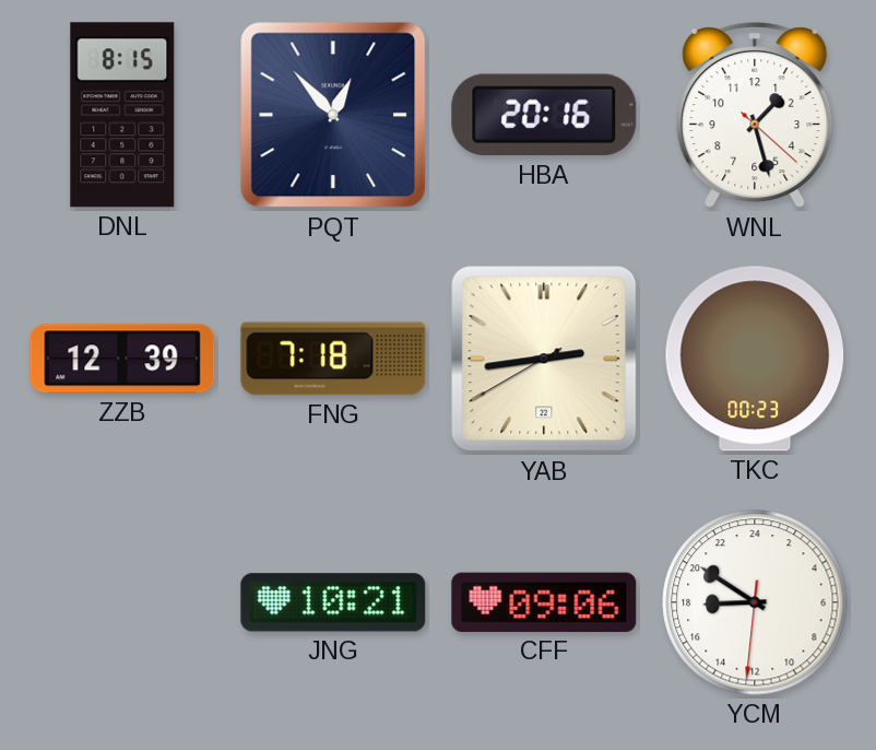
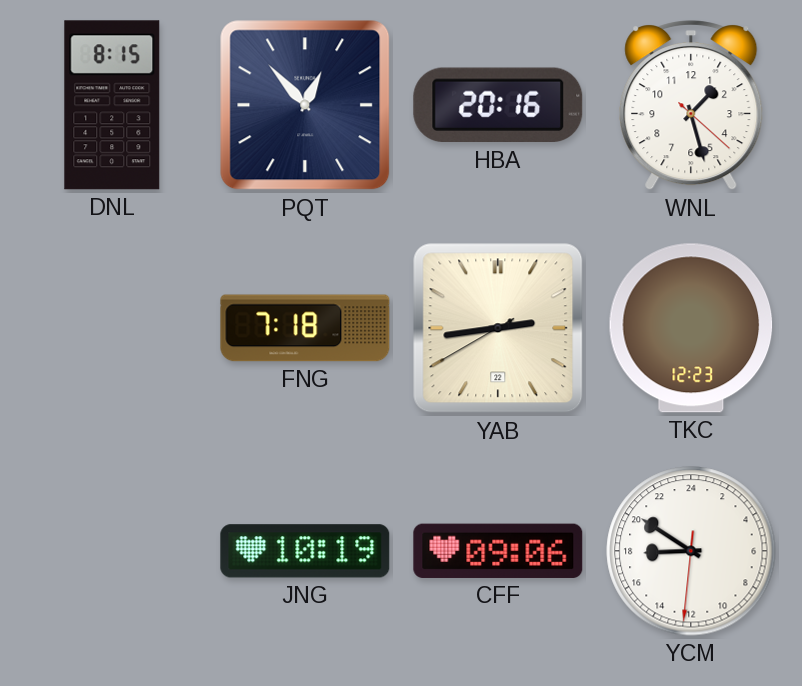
ZZB: 12:39 -> none
TKC: 00:23 -> 12:23
JNG: 10:21 -> 10:19
